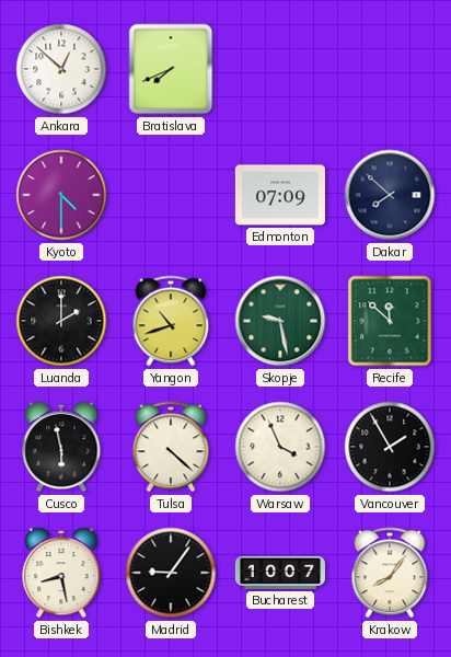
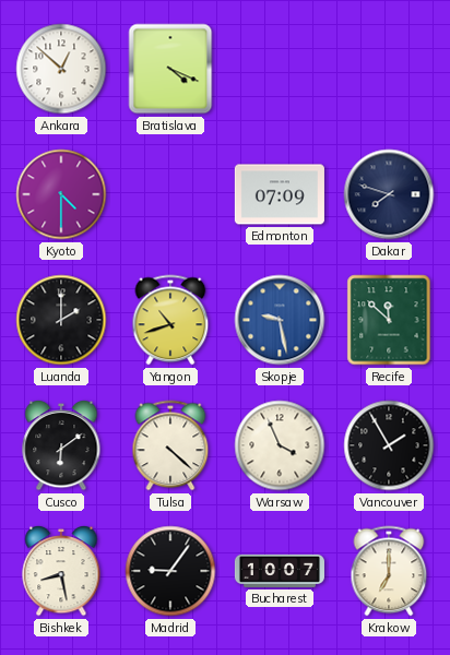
Bratislava: 7:41 -> 4:19
Dakar: 7:52 -> 7:48
Skopje dial: green -> blue
Cusco: 5:58 -> 6:09
Krakow: 8:06 -> 7:00
